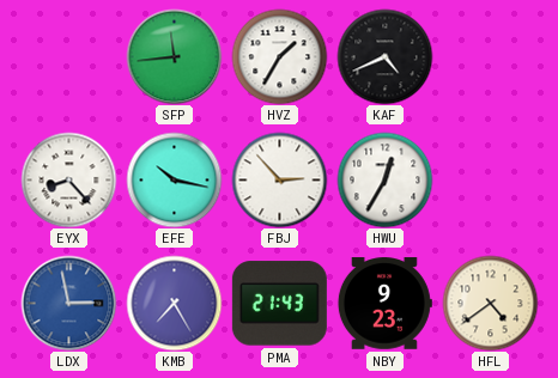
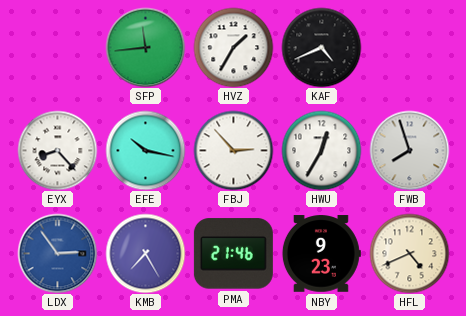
FWB: none -> 7:57
LDX: 2:58 -> 2:54
PMA: 21:43 -> 21:46
HFL: 4:39 -> 4:41
